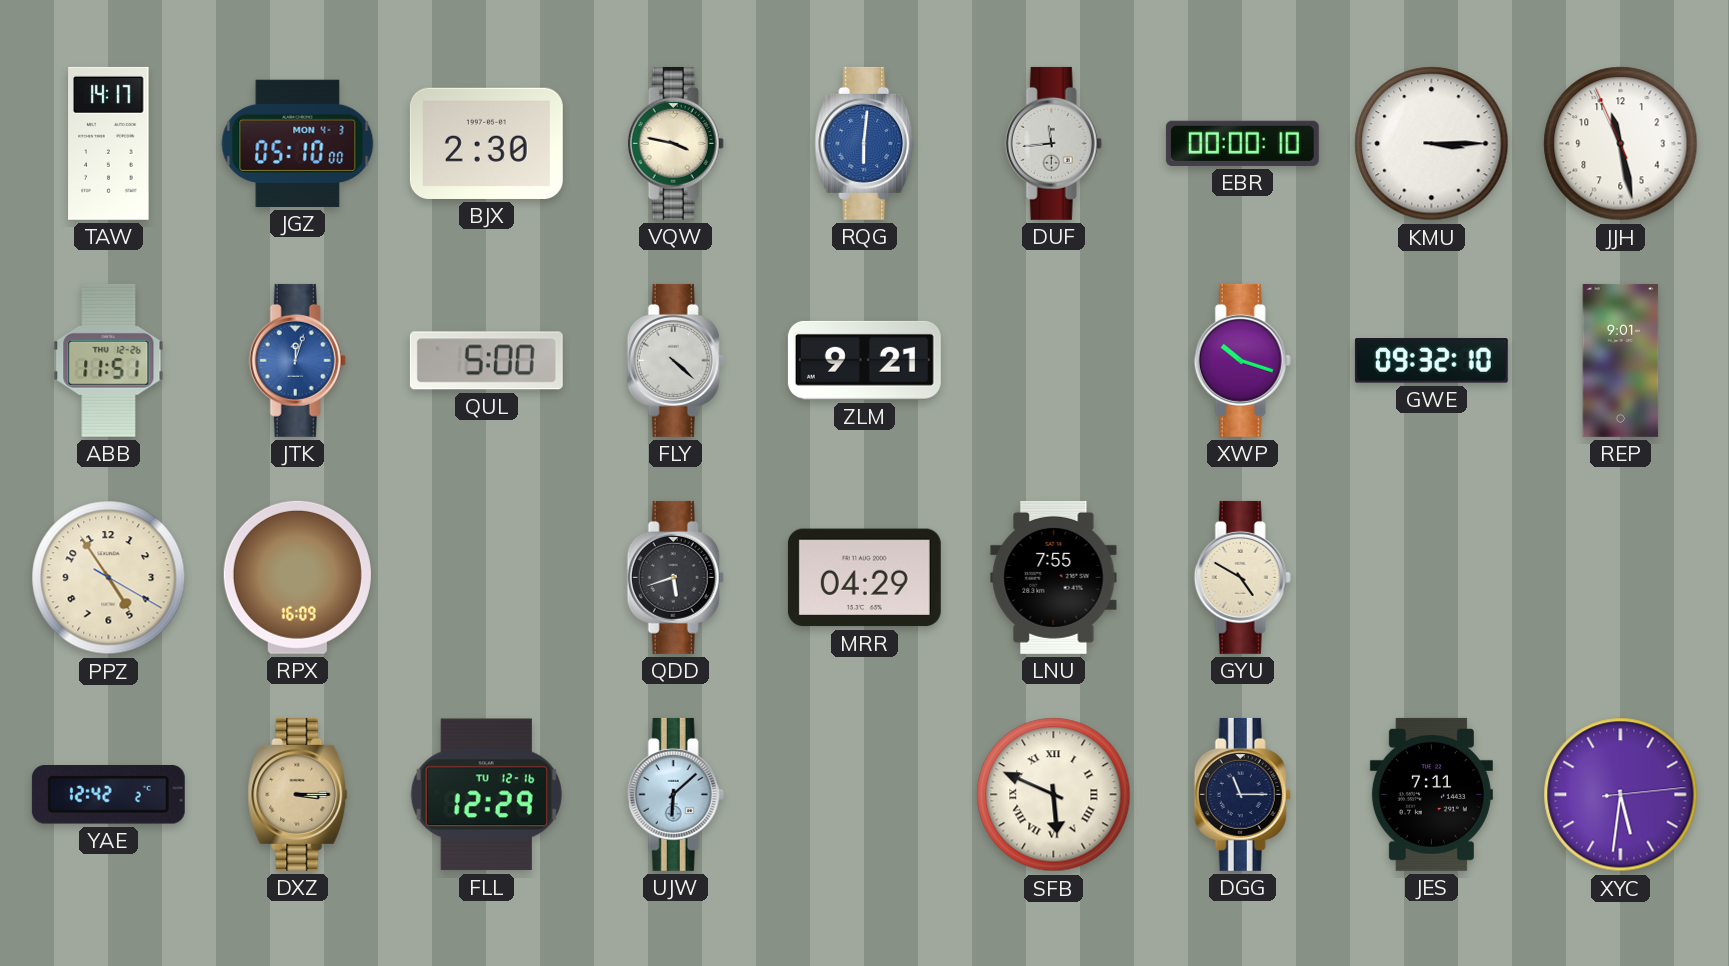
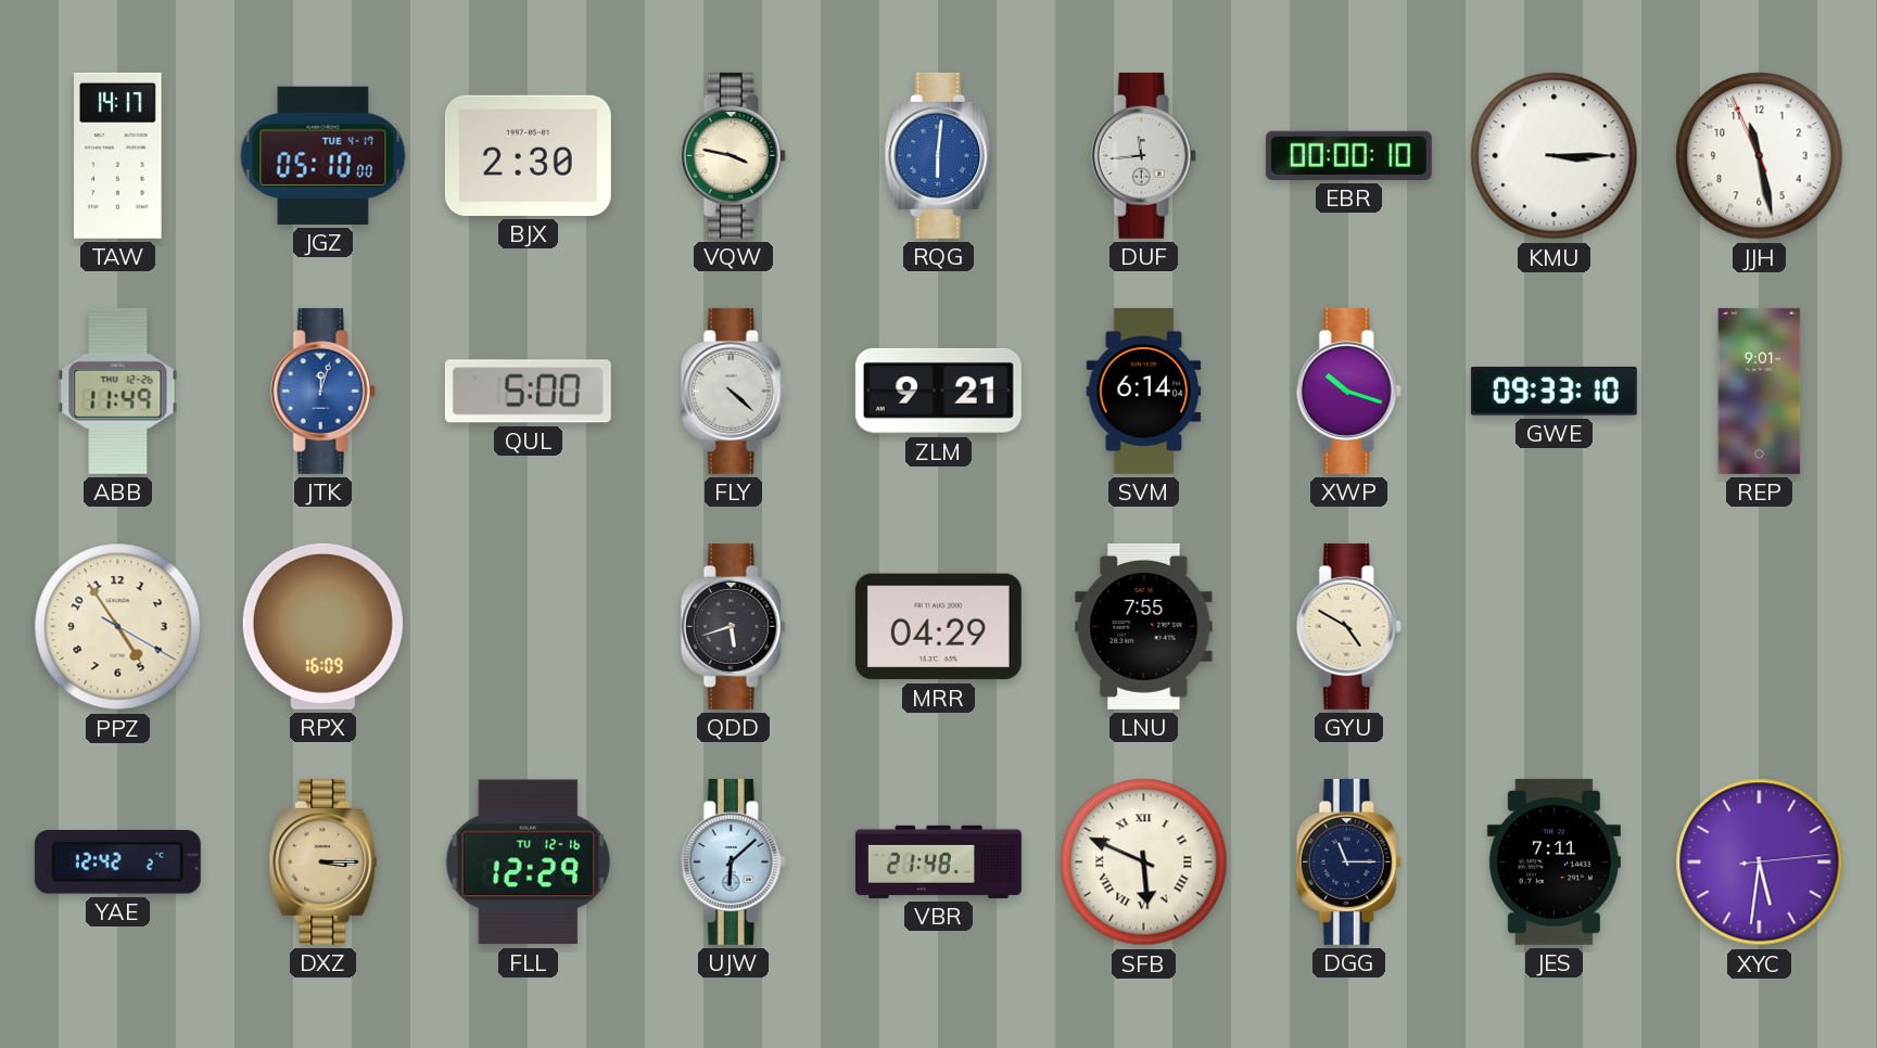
JGZ date: MON 4-3 -> TUE 4-17
ABB: 11:51 -> 11:49
SVM: none -> 6:14
GWE: 09:32 -> 09:33
VBR: none -> 21:48
